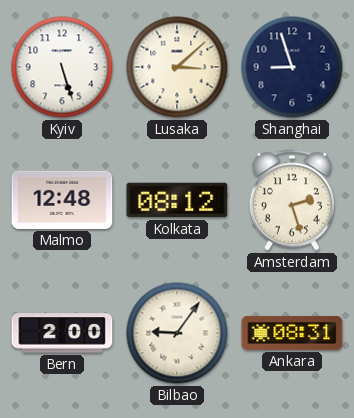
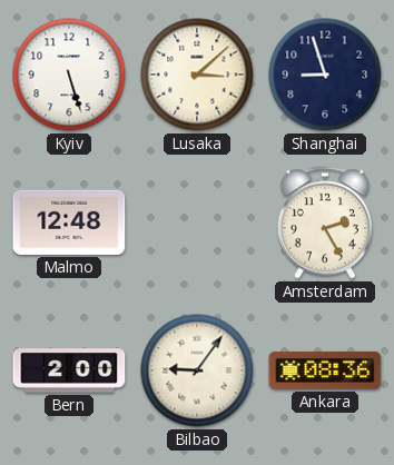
Kolkata: 08:12 -> none
Amsterdam: 2:27 -> 2:25
Ankara: 08:31 -> 08:36
